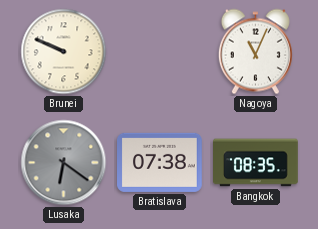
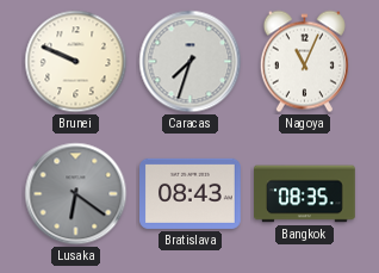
Caracas: none -> 7:33
Bratislava: 07:38 -> 08:43
